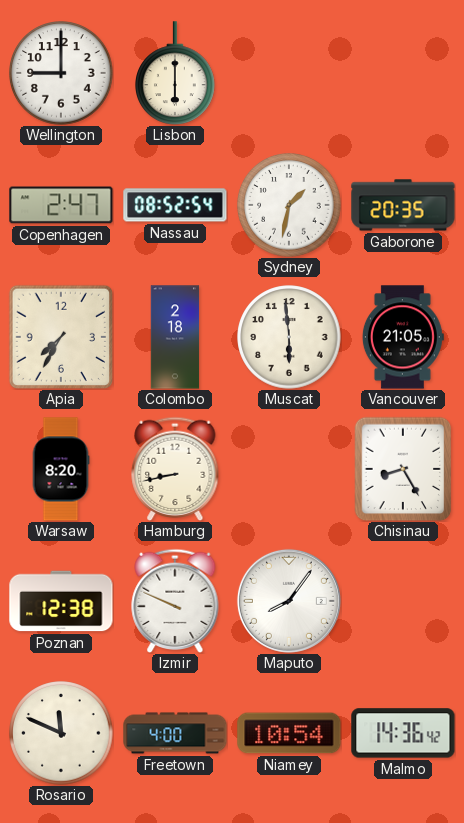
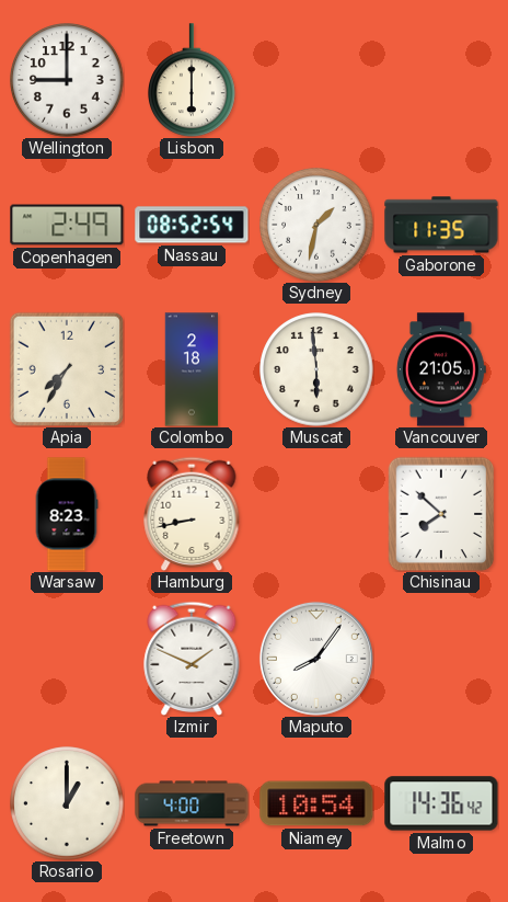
Copenhagen: 2:47 -> 2:49
Gaborone: 20:35 -> 11:35
Warsaw: 8:20 -> 8:23
Chisinau: 8:25 -> 7:52
Poznan: 12:38 -> none
Izmir: 9:49 -> 1:49
Rosario: 11:49 -> 1:00
